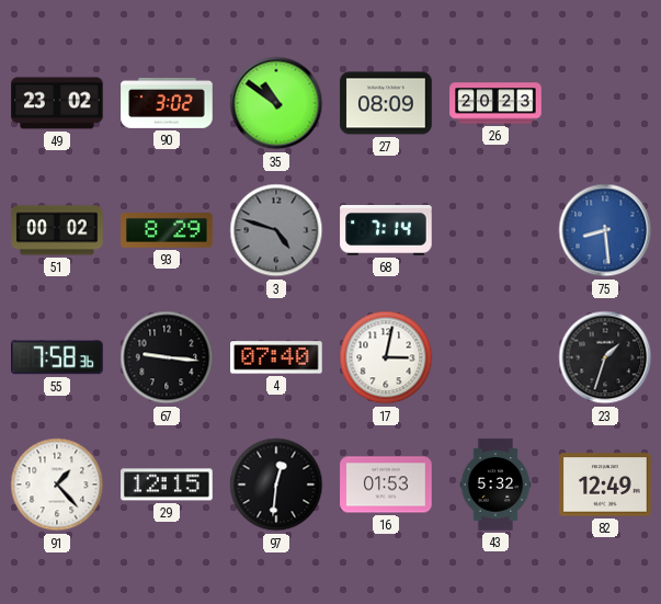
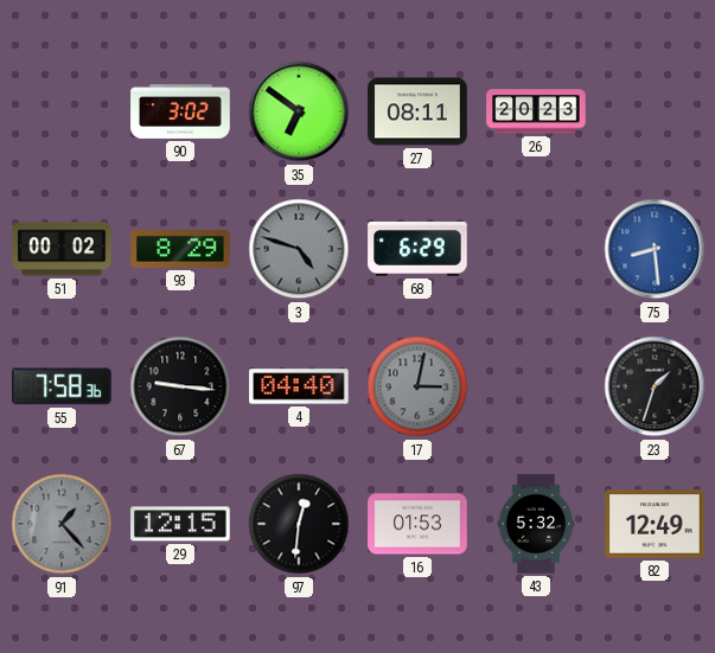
49: 23:02 -> none
35: 10:51 -> 6:51
27: 08:09 -> 08:11
68: 7:14 -> 6:29
4: 07:40 -> 04:40
17 dial: white -> grey
91 dial: white -> grey
